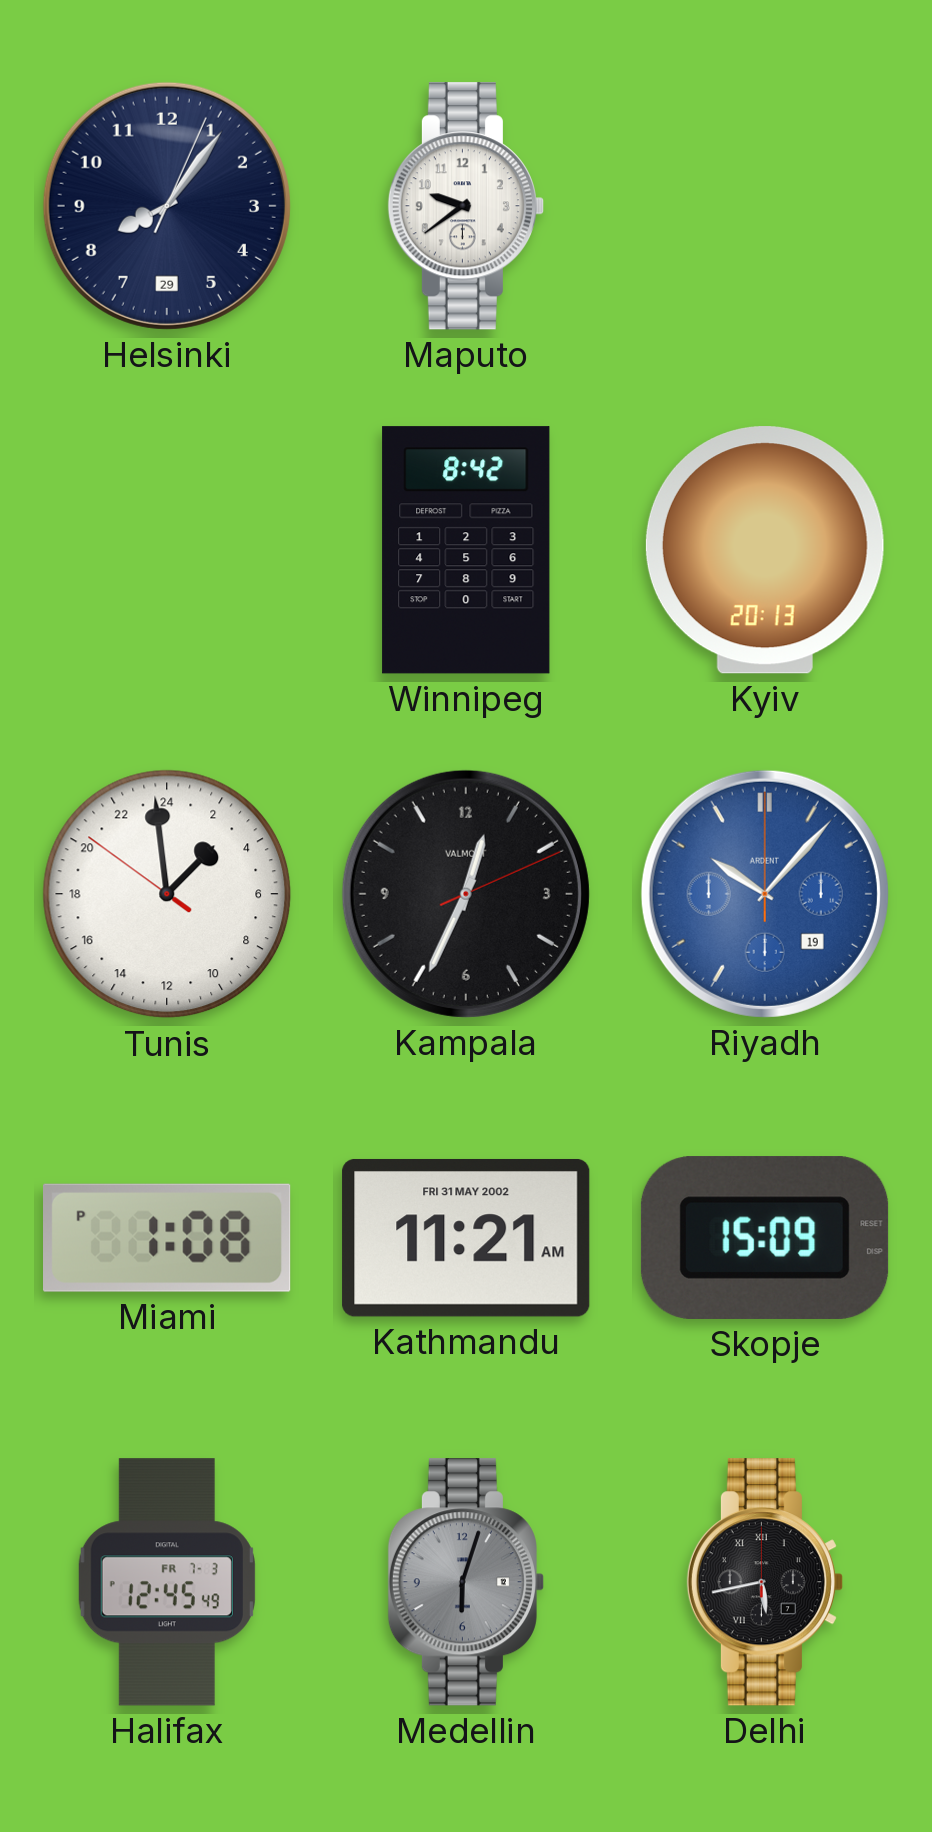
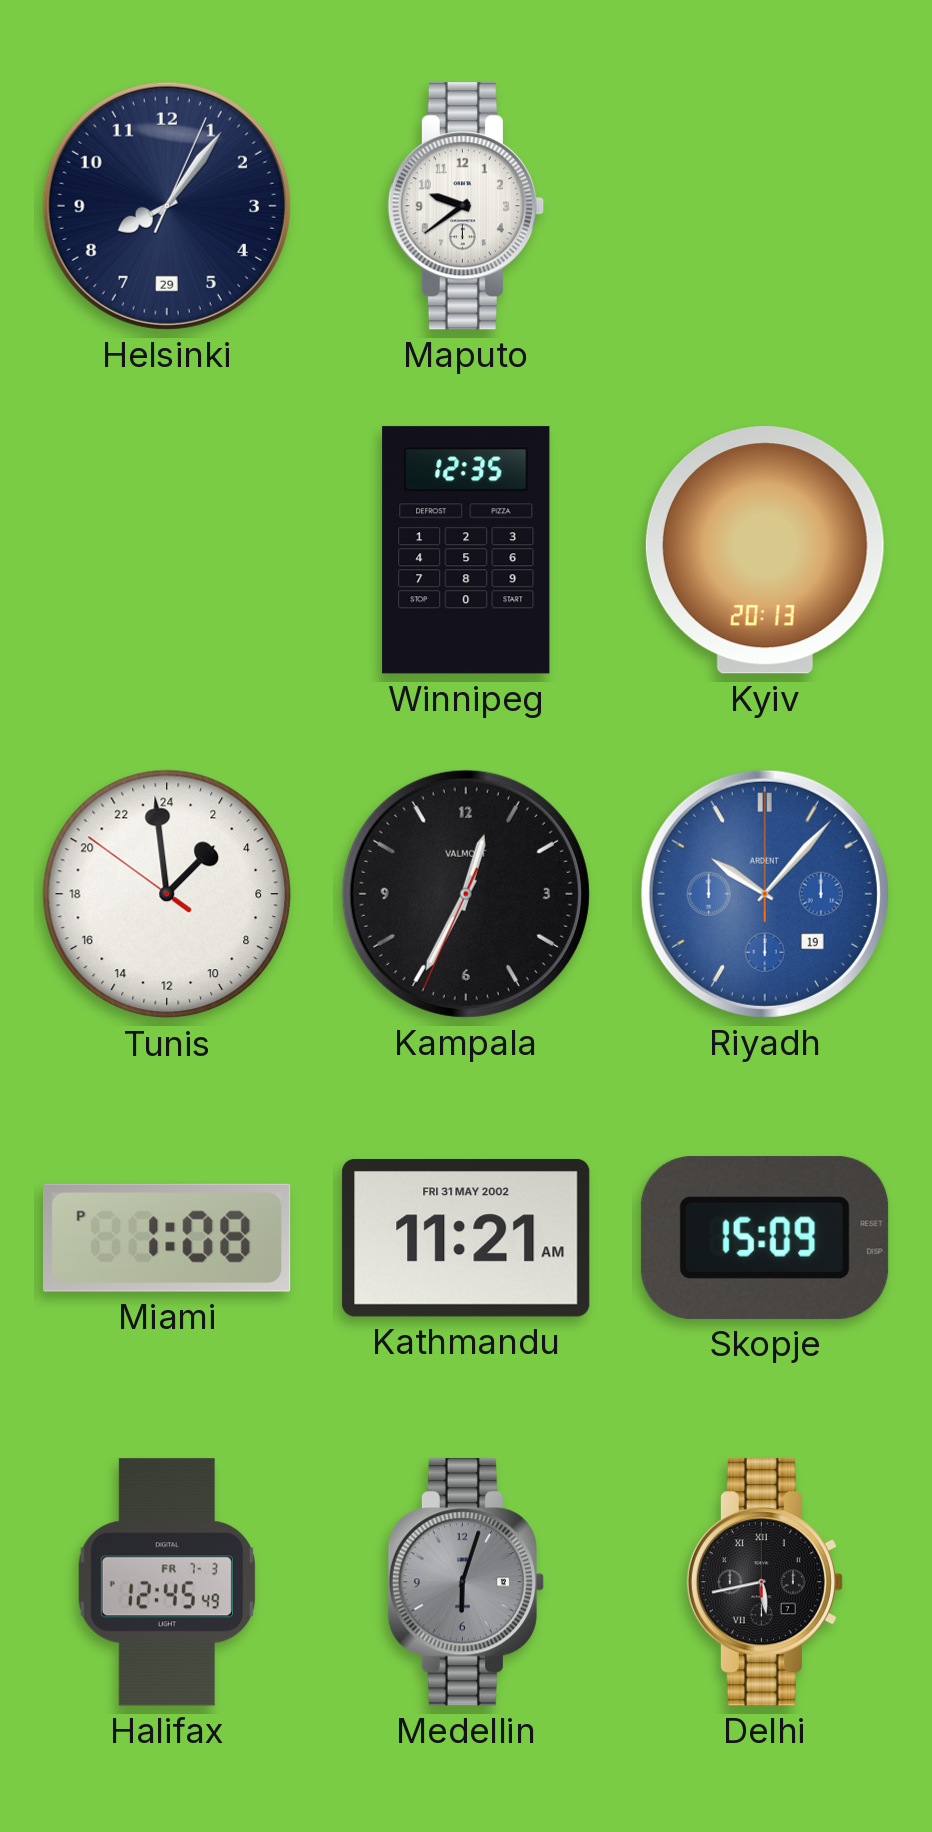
Winnipeg: 8:42 -> 12:35
Kampala: 12:34:11 -> 12:34:34
